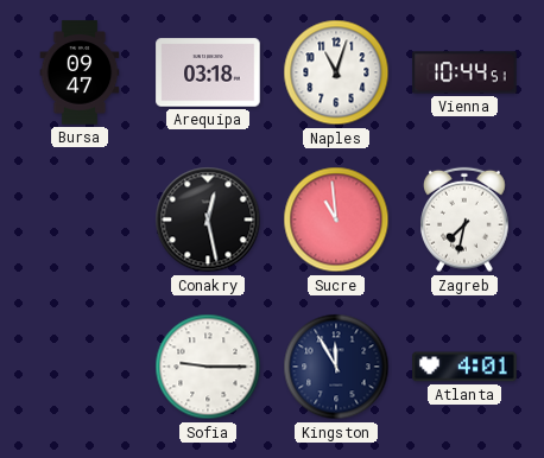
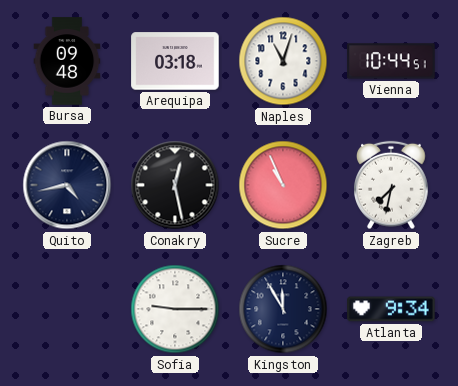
Bursa: 09:47 -> 09:48
Quito: none -> 4:43
Sucre: 10:59 -> 10:56
Atlanta: 4:01 -> 9:34
